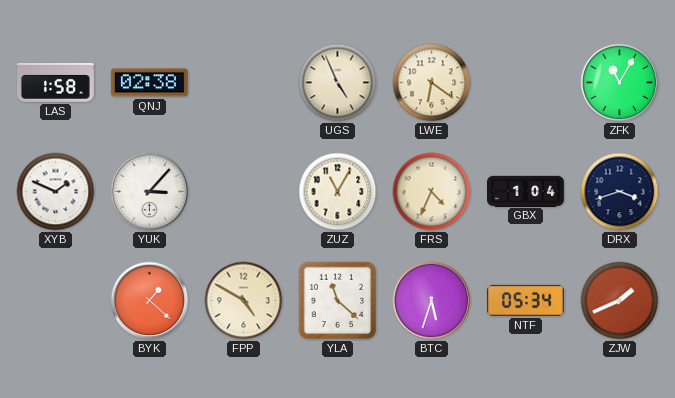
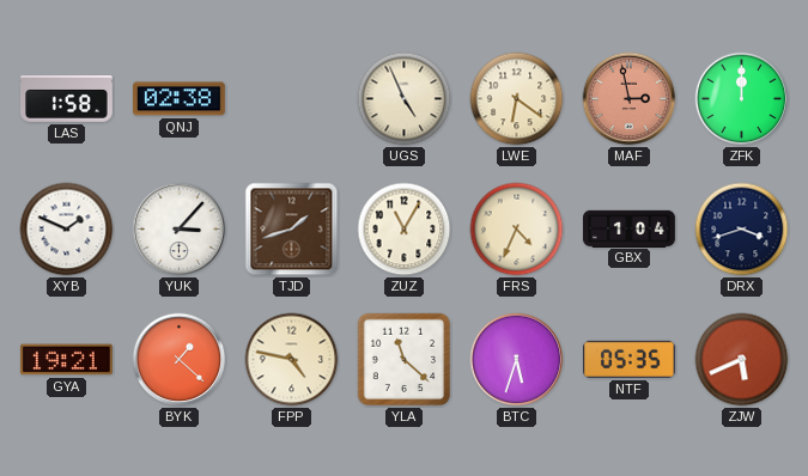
MAF: none -> 2:58
ZFK: 11:05 -> 12:00
TJD: none -> 1:42
GYA: none -> 19:21
FPP: 4:50 -> 4:47
NTF: 05:34 -> 05:35
ZJW: 1:41 -> 5:41
